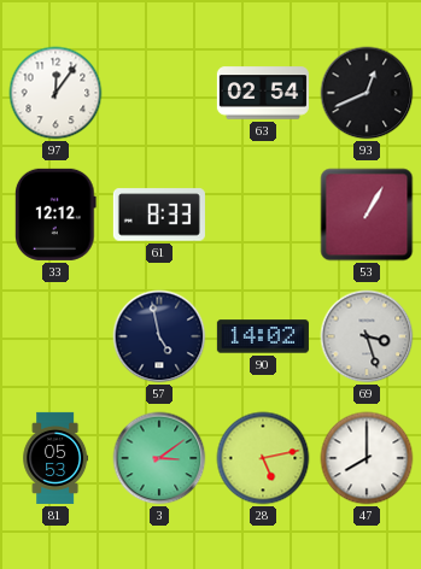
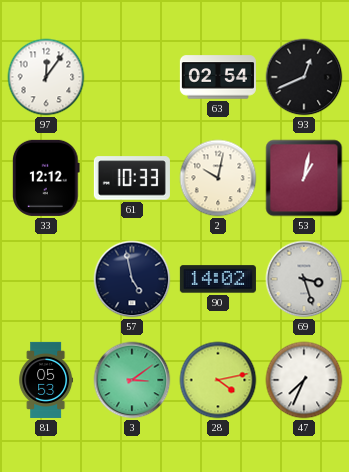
61: 8:33 -> 10:33
2: none -> 10:02
53: 1:05 -> 1:02
28: 5:13 -> 4:13
47: 8:00 -> 7:34
